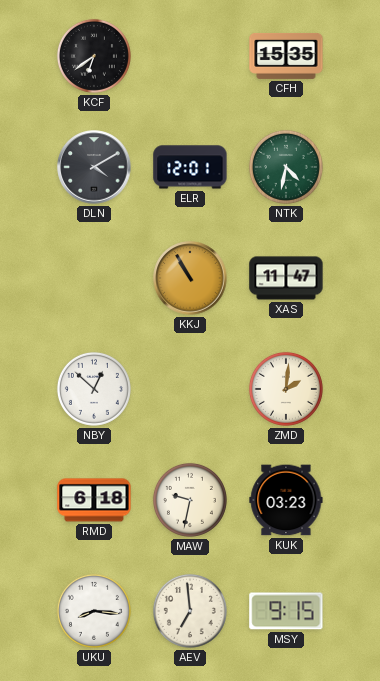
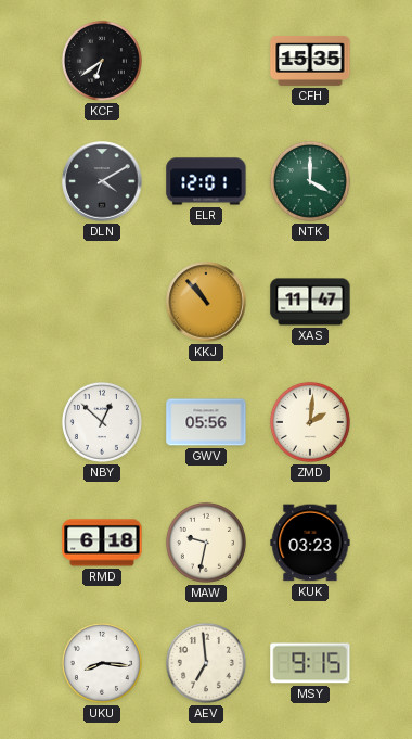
NTK: 4:32 -> 4:00
KKJ: 10:55 -> 10:53
GWV: none -> 05:56
